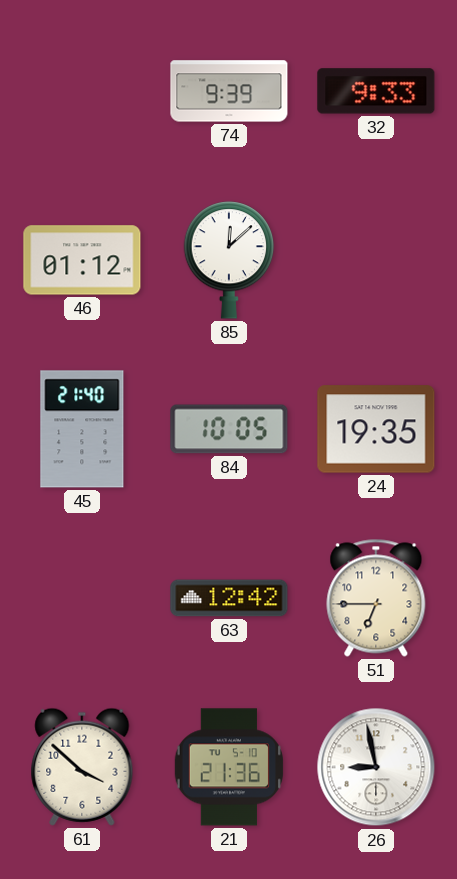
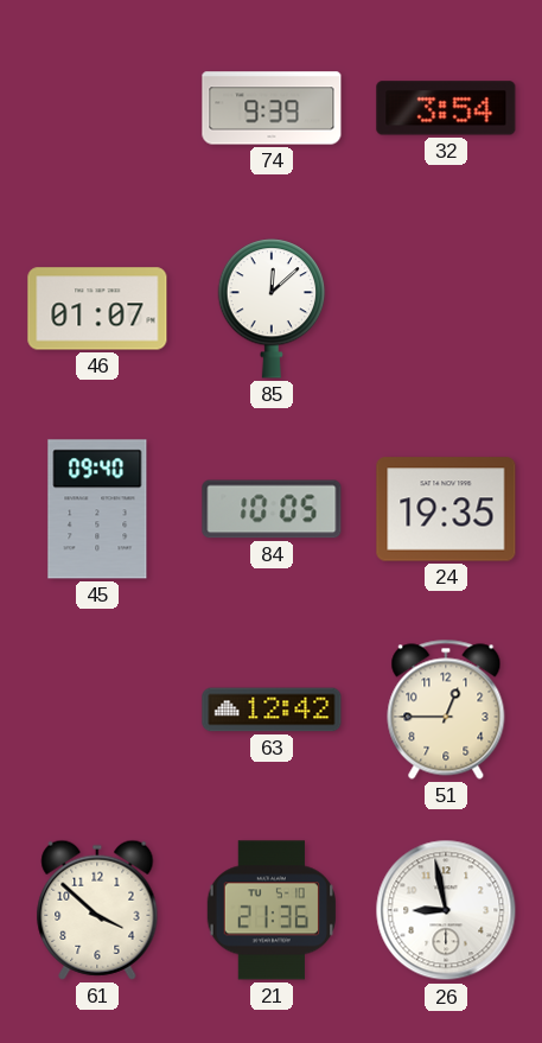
32: 9:33 -> 3:54
46: 01:12 -> 01:07
45: 21:40 -> 09:40
51: 6:45 -> 12:45
